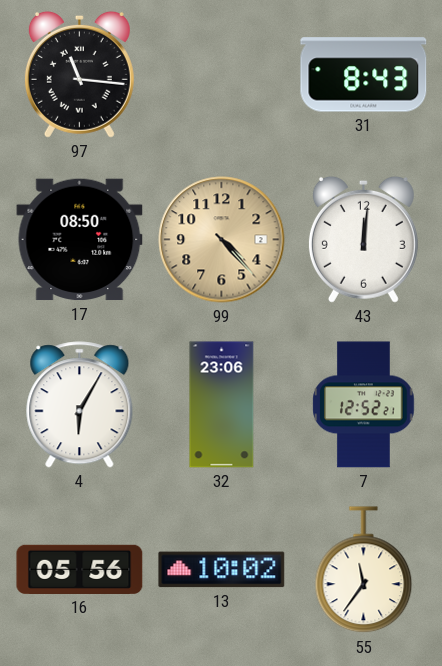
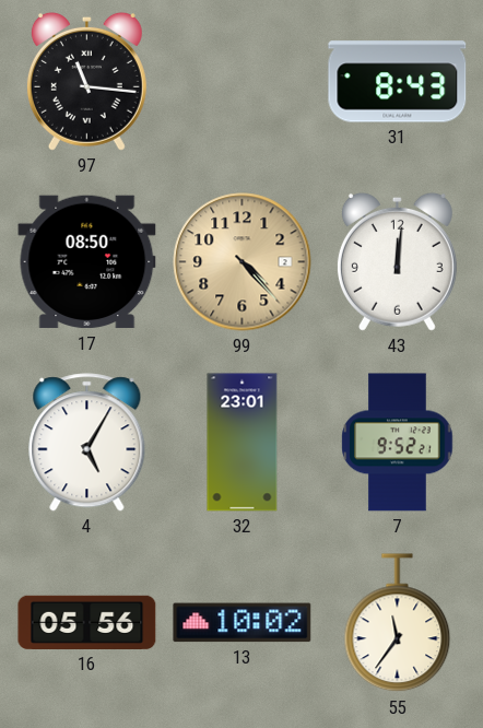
4: 6:05 -> 5:05
32: 23:06 -> 23:01
7: 12:52 -> 9:52
